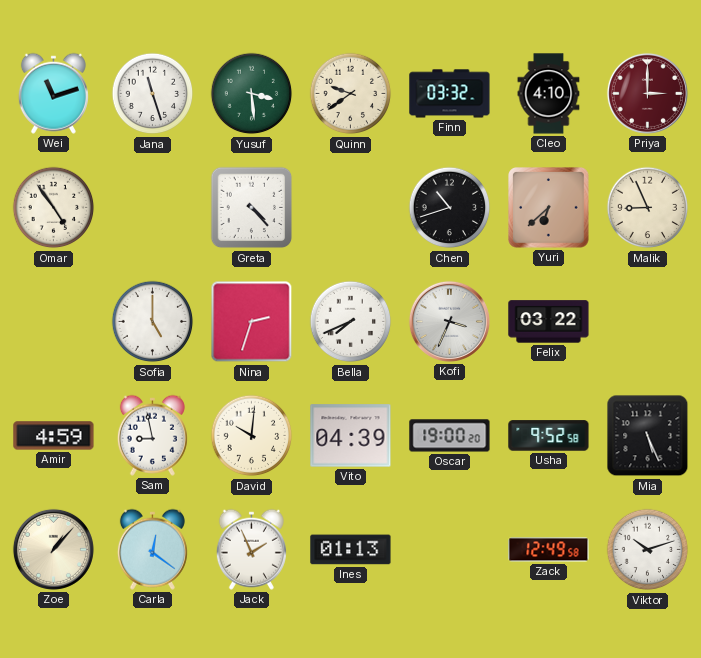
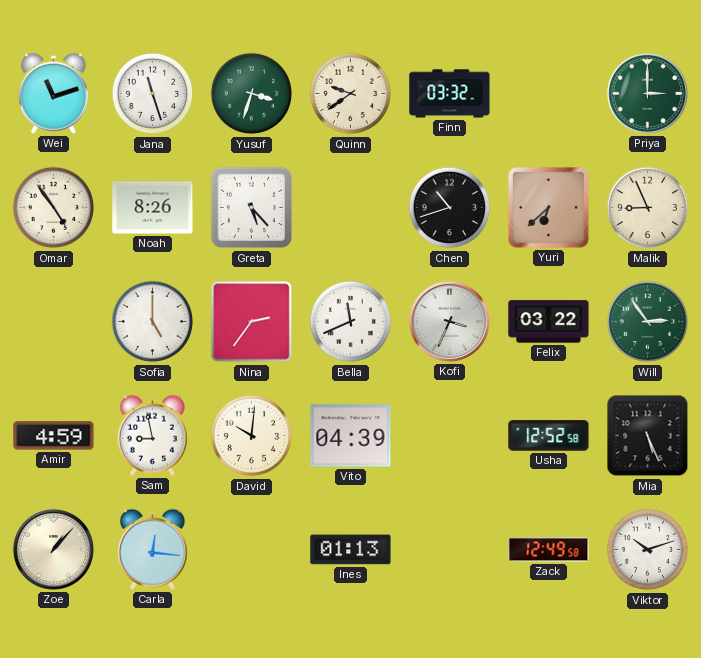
Yusuf: 3:29 -> 3:33
Cleo: 4:10 -> none
Priya dial: burgundy -> green
Noah: none -> 8:26
Greta: 4:23 -> 5:23
Nina: 2:33 -> 2:36
Bella: 7:41 -> 11:41
Will: none -> 2:54
Oscar: 19:00 -> none
Usha: 9:52 -> 12:52
Carla: 12:21 -> 12:16
Jack: 1:56 -> none
